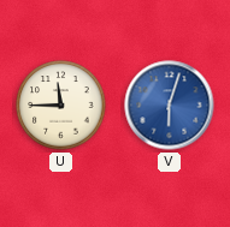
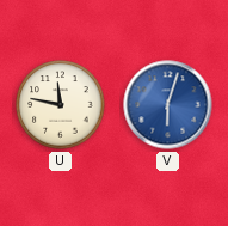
U: 11:45 -> 11:47
